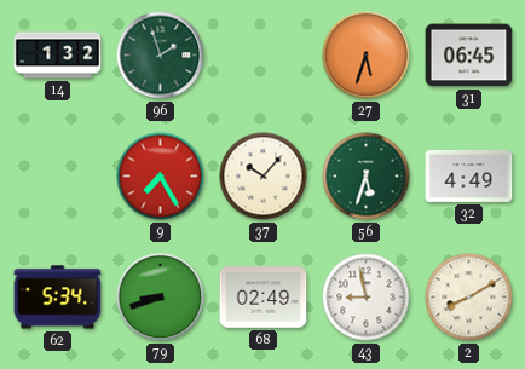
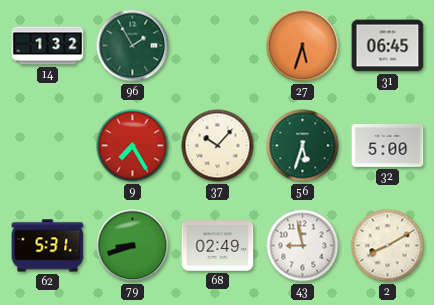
96: 1:57 -> 1:55
32: 4:49 -> 5:00
62: 5:34 -> 5:31
